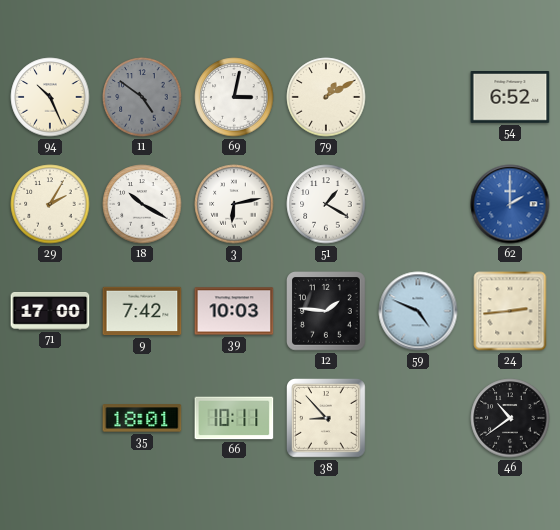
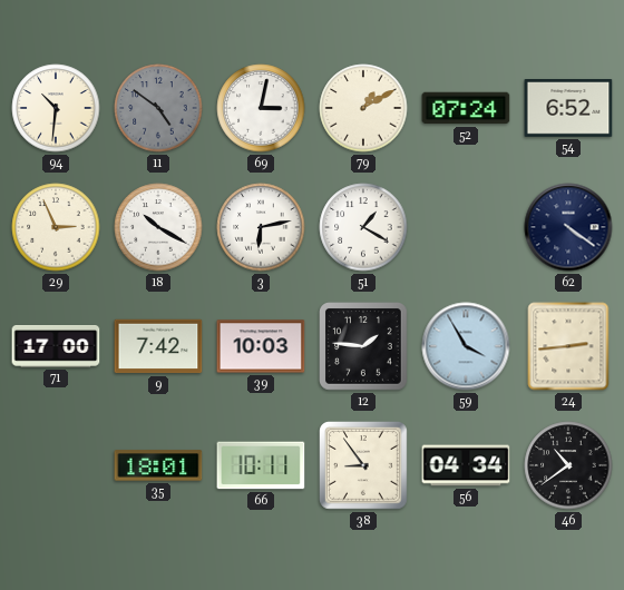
94: 10:26 -> 10:31
52: none -> 07:24
29: 2:05 -> 2:56
62: 2:00 -> 4:21
62 dial: blue -> navy
59: 4:49 -> 3:55
38: 8:53 -> 8:54
56: none -> 04:34
